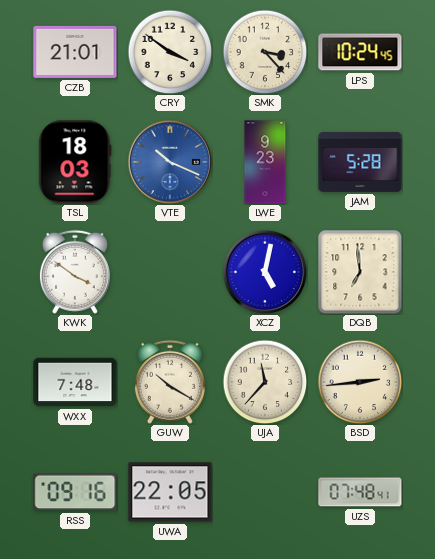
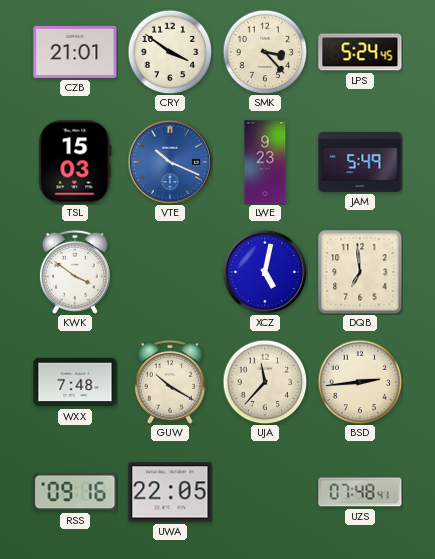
LPS: 10:24 -> 5:24
TSL: 18:03 -> 15:03
JAM: 5:28 -> 5:49
